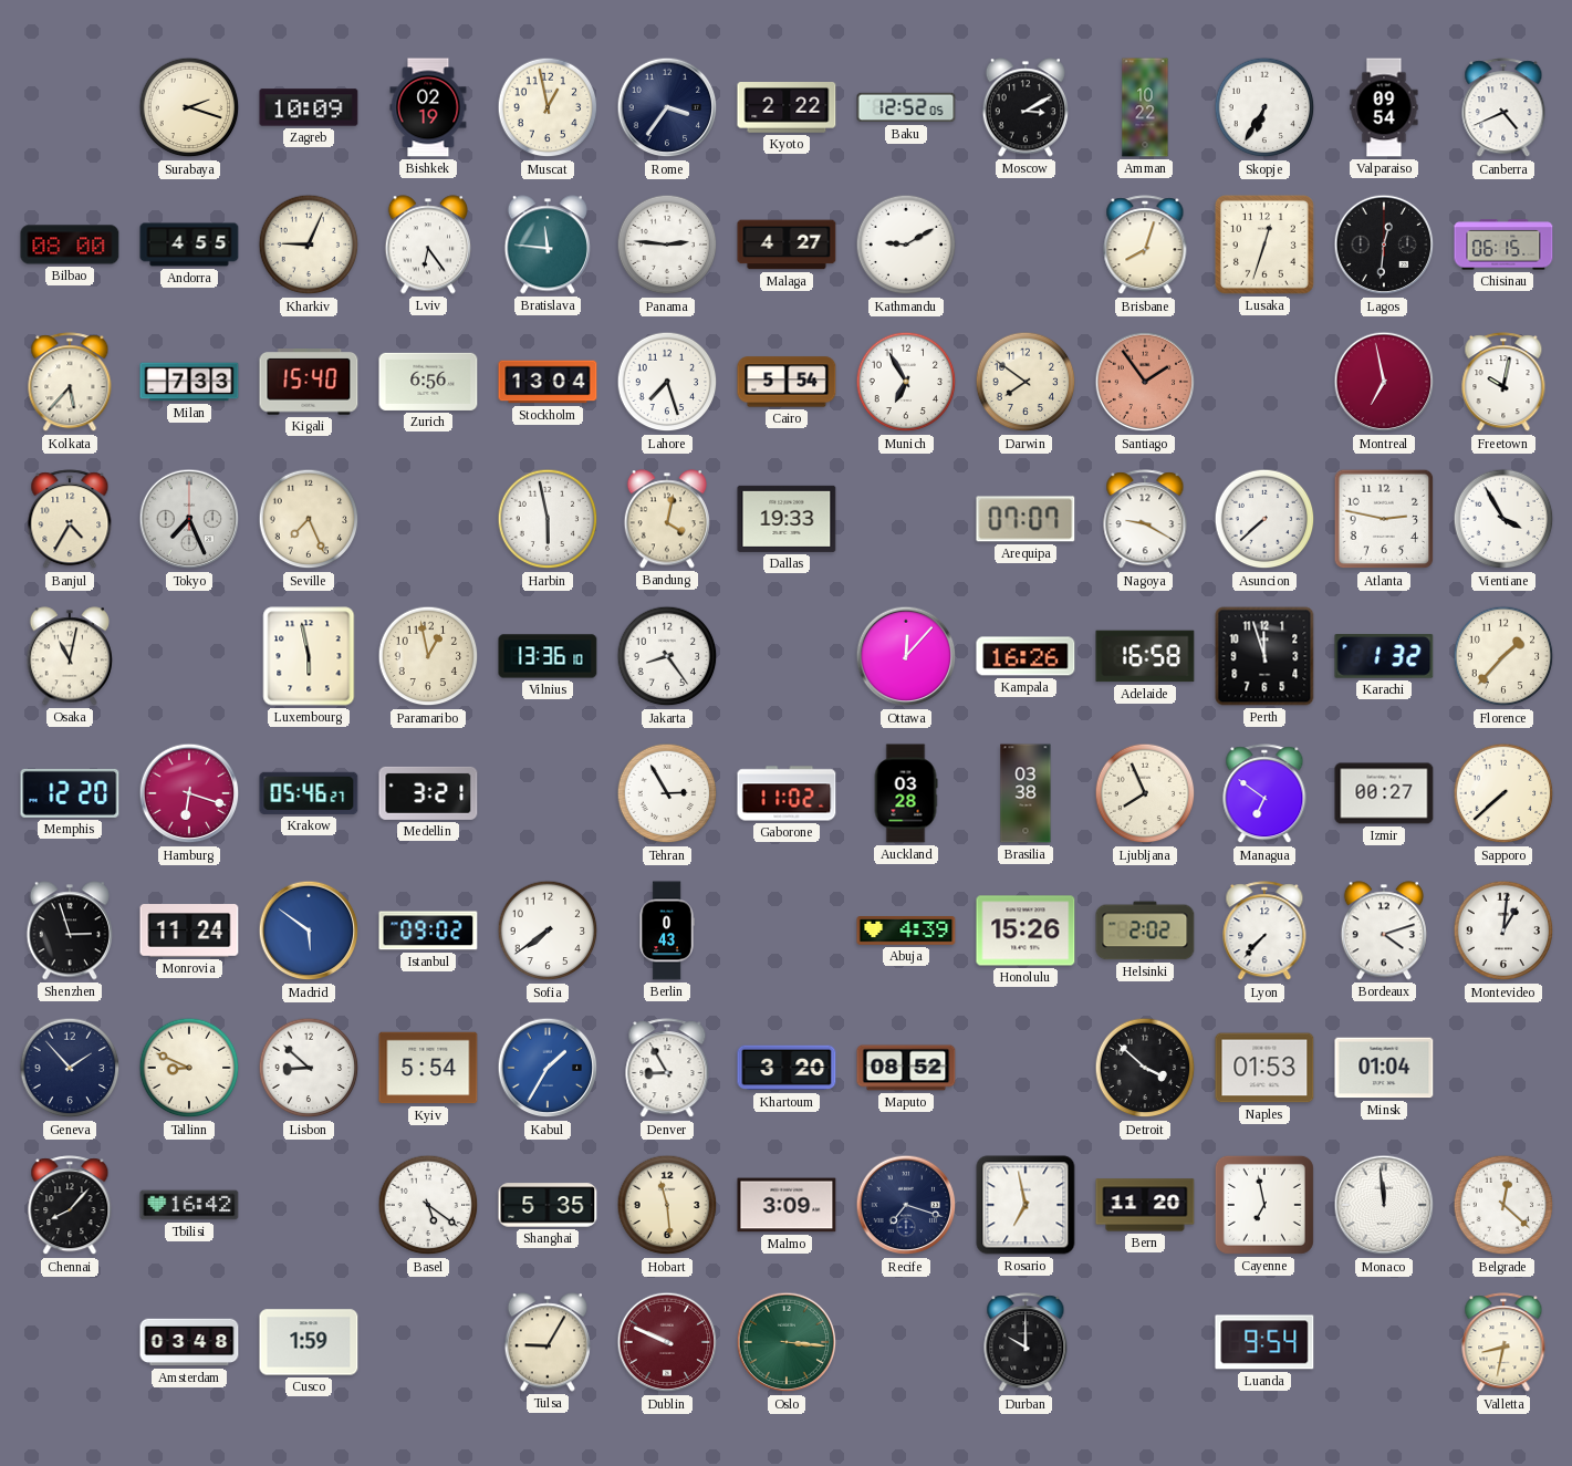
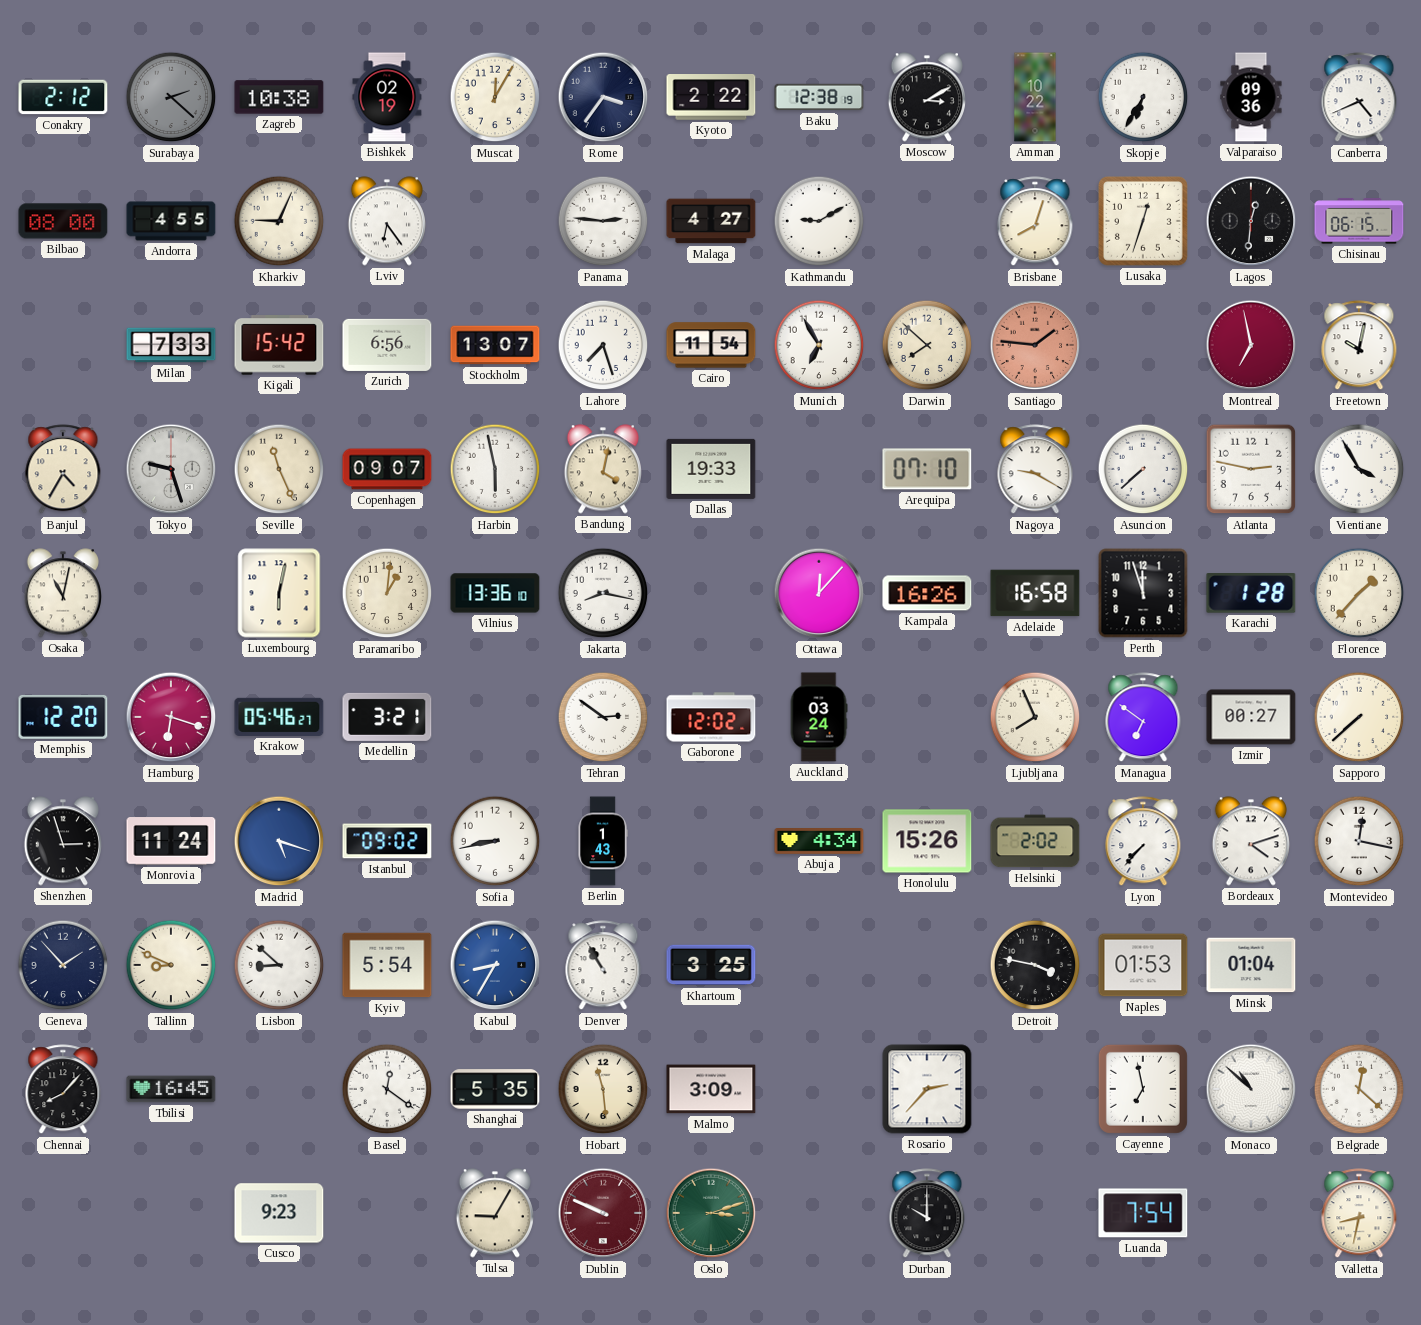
Conakry: none -> 2:12
Surabaya: 2:18 -> 2:22
Surabaya dial: cream -> grey
Zagreb: 10:09 -> 10:38
Muscat: 12:58 -> 12:05
Baku: 12:52 -> 12:38
Valparaiso: 09:54 -> 09:36
Bratislava: 11:46 -> none
Kolkata: 5:37 -> none
Kigali: 15:40 -> 15:42
Stockholm: 13:04 -> 13:07
Cairo: 5:54 -> 11:54
Darwin: 7:51 -> 7:52
Santiago: 1:54 -> 1:46
Tokyo: 7:26 -> 9:27
Seville: 7:26 -> 11:26
Copenhagen: none -> 09:07
Arequipa: 07:07 -> 07:10
Luxembourg: 5:58 -> 6:02
Paramaribo: 12:58 -> 1:01
Jakarta: 8:24 -> 8:17
Karachi: 1:32 -> 1:28
Tehran: 2:55 -> 2:51
Gaborone: 11:02 -> 12:02
Auckland: 03:28 -> 03:24
Brasilia: 03:38 -> none
Madrid: 5:51 -> 5:18
Sofia: 7:39 -> 8:43
Berlin: 0:43 -> 1:43
Abuja: 4:39 -> 4:34
Montevideo: 1:01 -> 12:17
Kabul: 1:35 -> 8:35
Denver: 8:55 -> 10:55
Khartoum: 3:20 -> 3:25
Maputo: 08:52 -> none
Detroit: 3:52 -> 3:47
Tbilisi: 16:42 -> 16:45
Basel: 5:21 -> 12:21
Recife: 7:18 -> none
Rosario: 6:58 -> 2:37
Bern: 11:20 -> none
Monaco: 11:59 -> 10:52
Amsterdam: 03:48 -> none
Cusco: 1:59 -> 9:23
Oslo: 3:16 -> 3:12
Luanda: 9:54 -> 7:54
